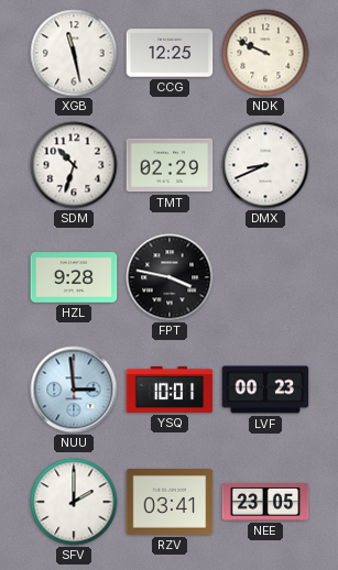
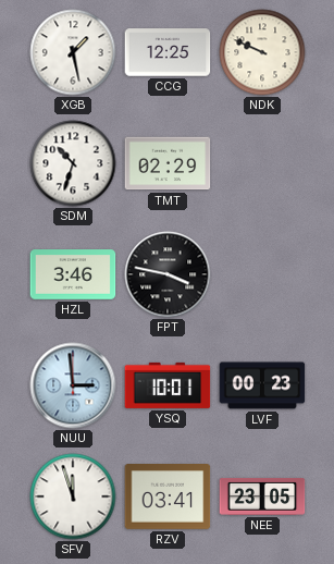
XGB: 11:28 -> 1:28
DMX: 8:41 -> none
HZL: 9:28 -> 3:46
SFV: 2:00 -> 11:57
